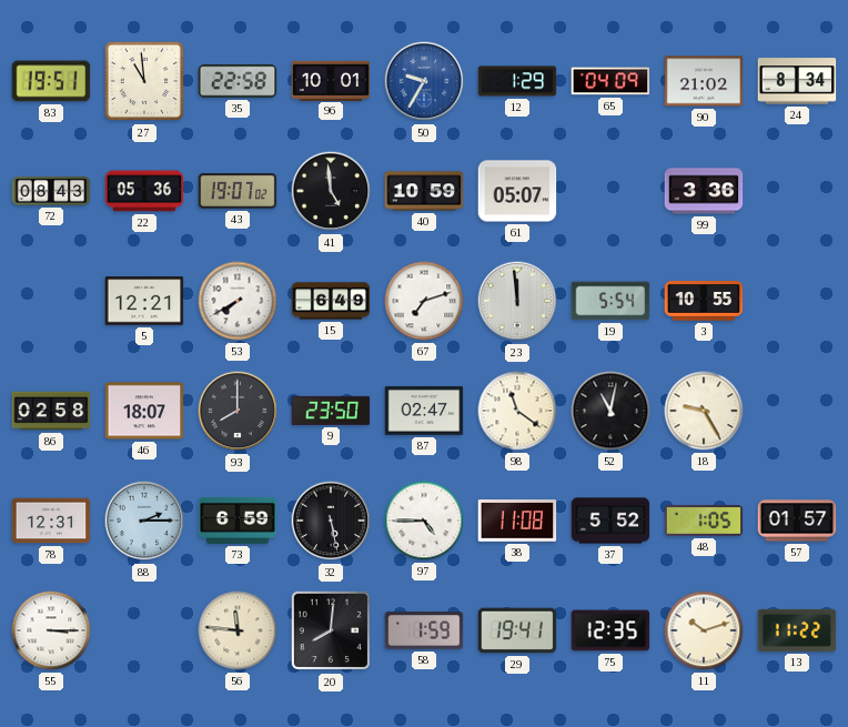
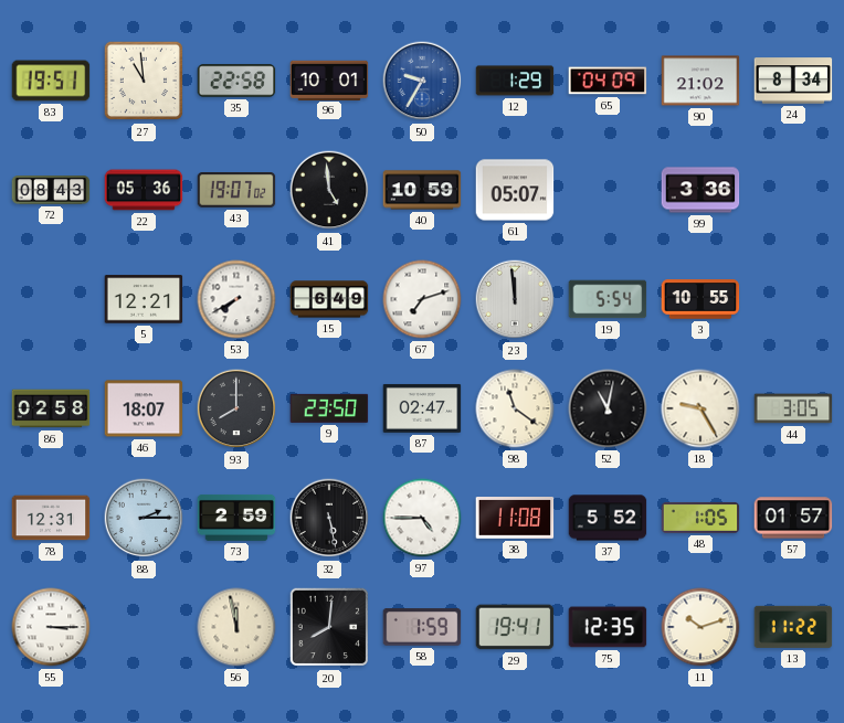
44: none -> 3:05
73: 6:59 -> 2:59
56: 11:46 -> 11:58
